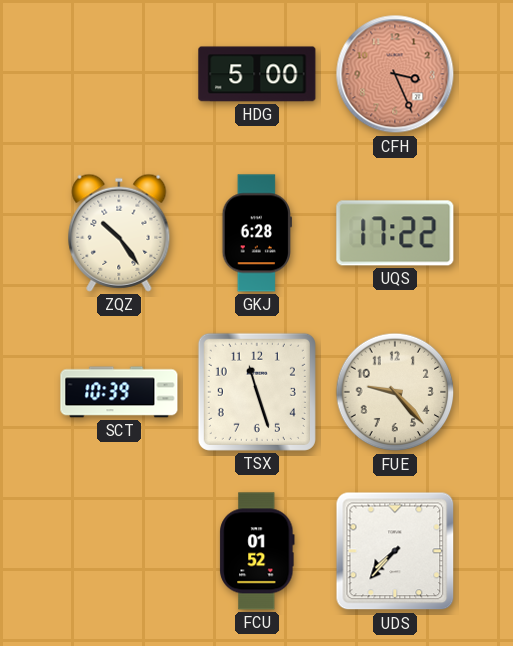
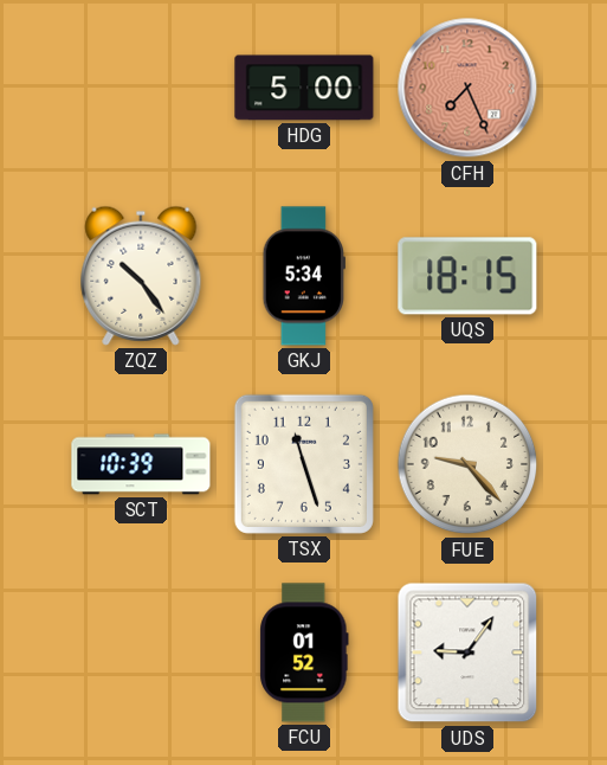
CFH: 3:26 -> 7:26
GKJ: 6:28 -> 5:34
UQS: 17:22 -> 18:15
UDS: 7:37 -> 9:06
